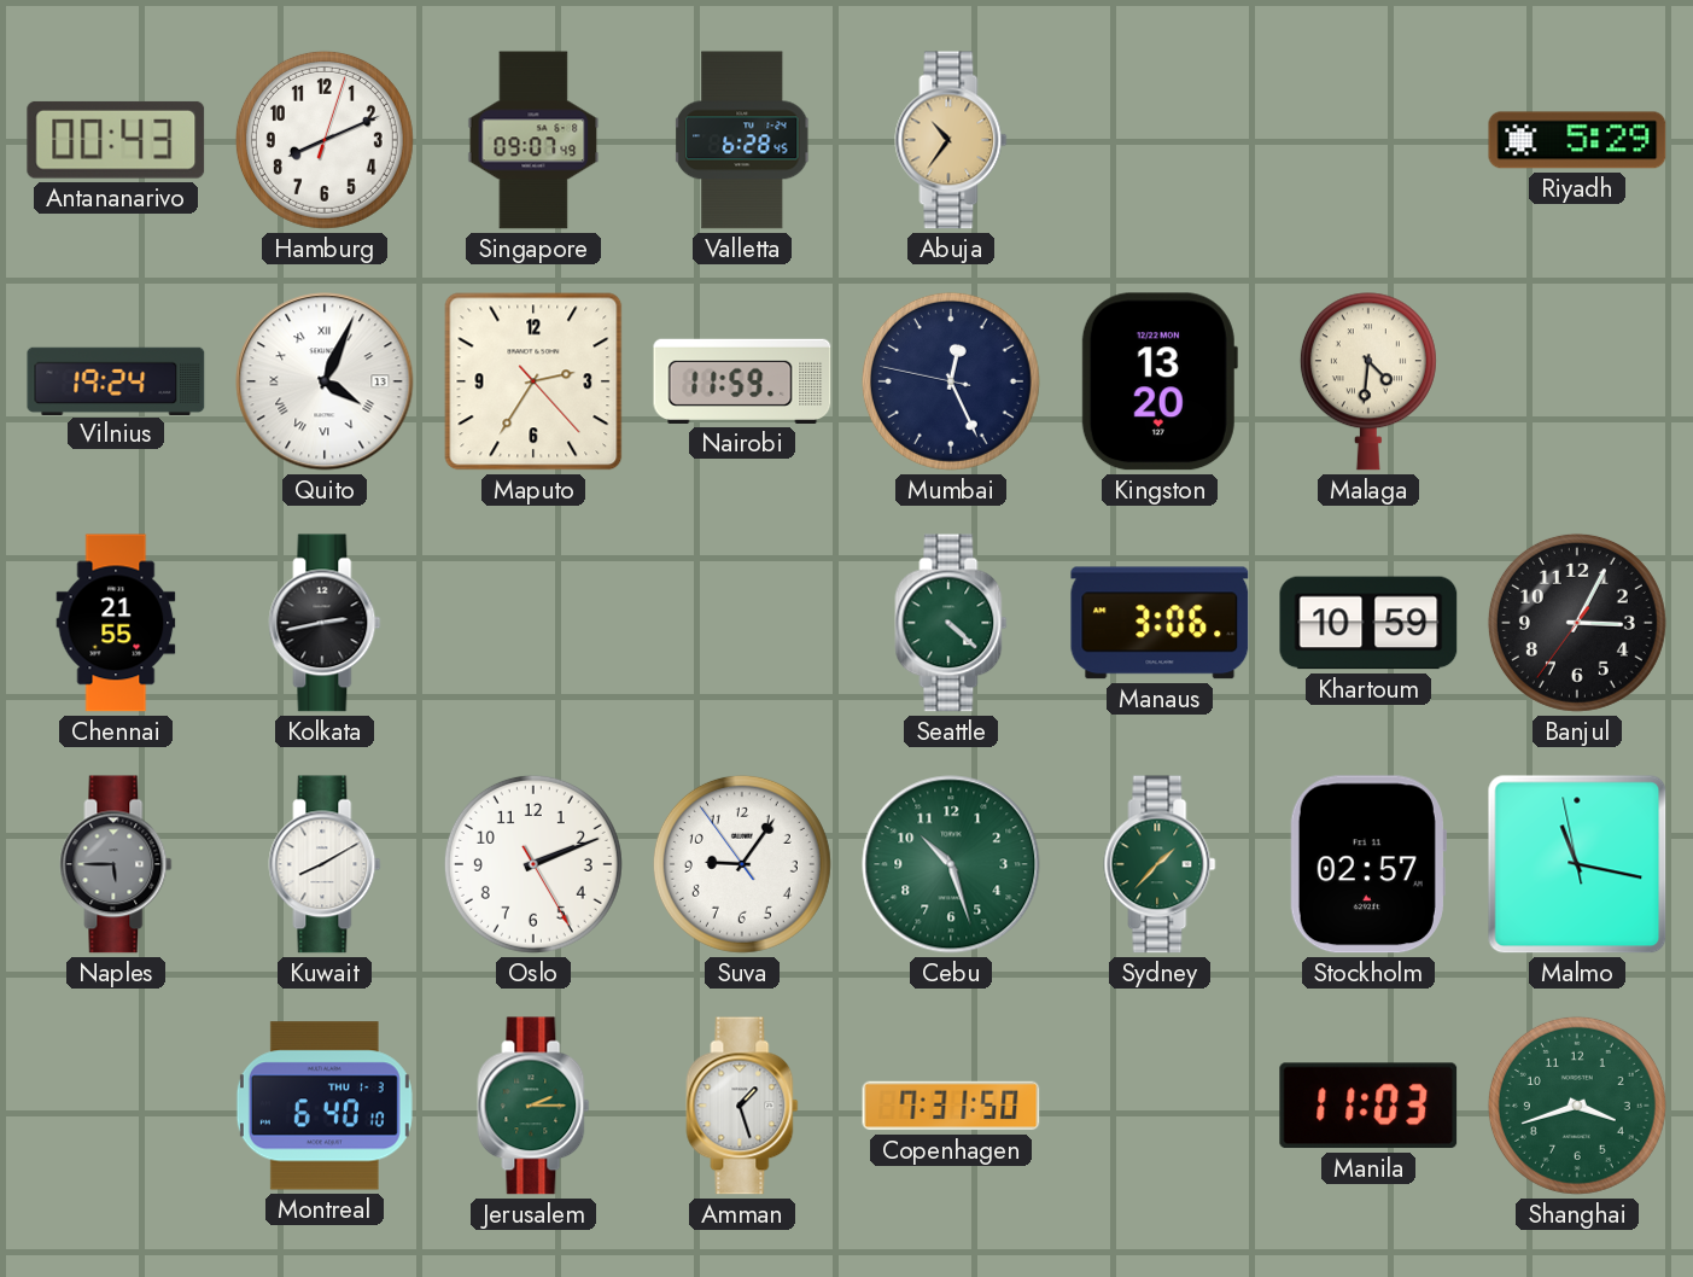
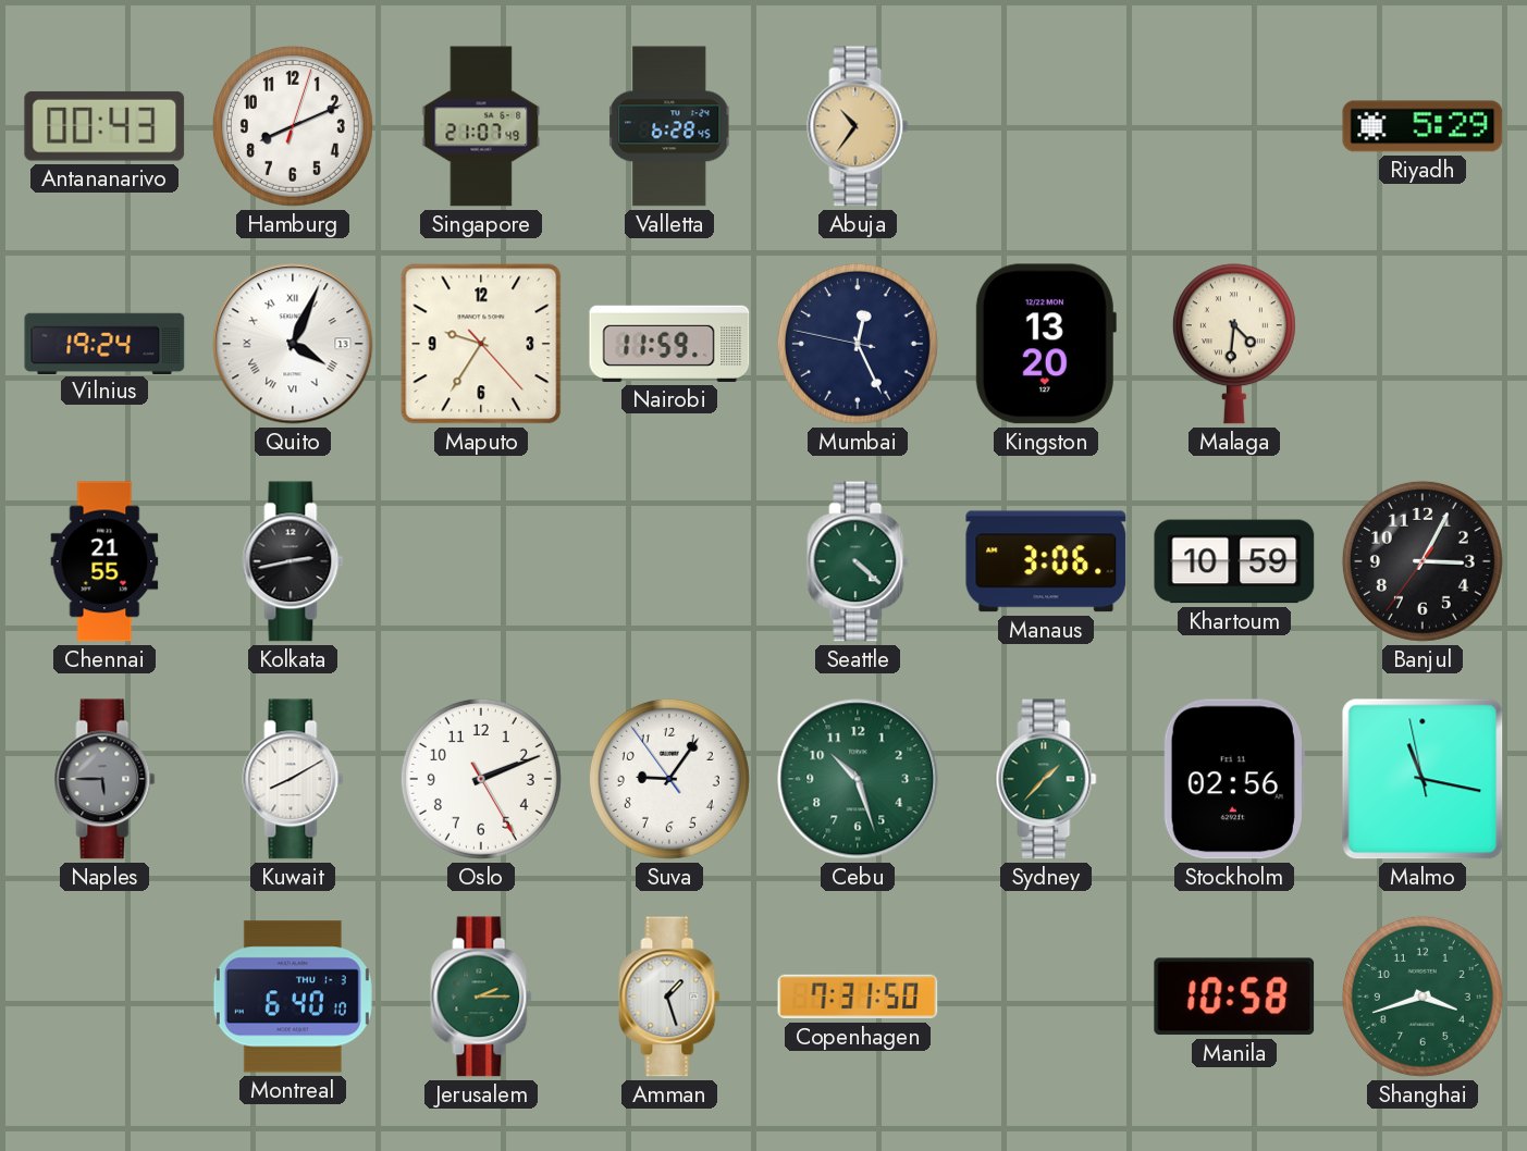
Singapore: 09:07 -> 21:07
Maputo: 2:35 -> 9:35
Stockholm: 02:57 -> 02:56
Manila: 11:03 -> 10:58
